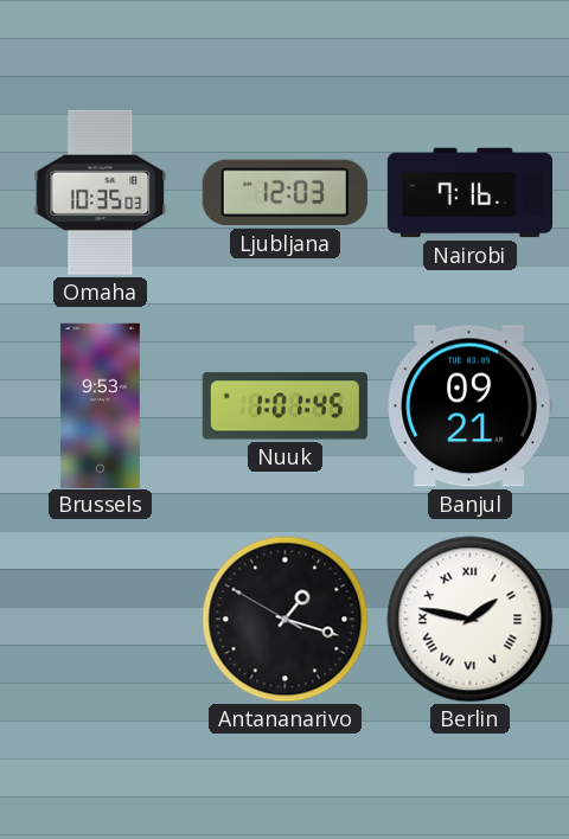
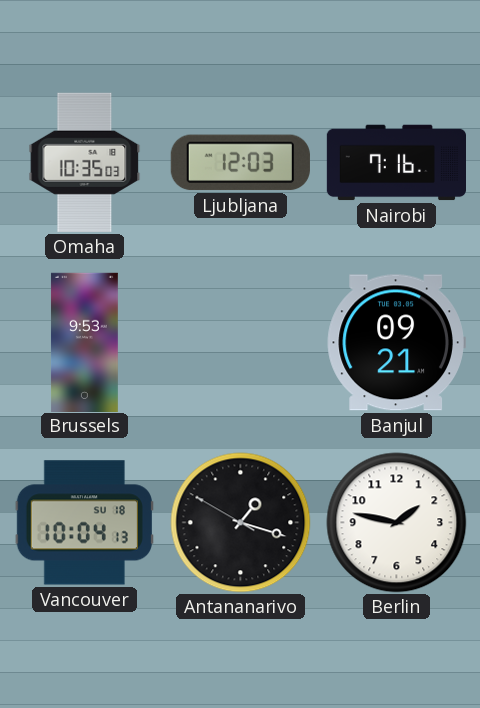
Nuuk: 1:01 -> none
Vancouver: none -> 10:04
Berlin numerals: Roman -> Arabic
